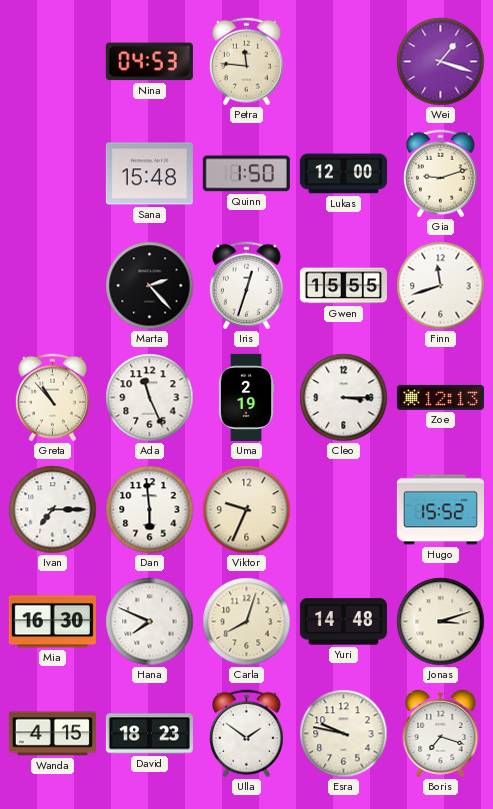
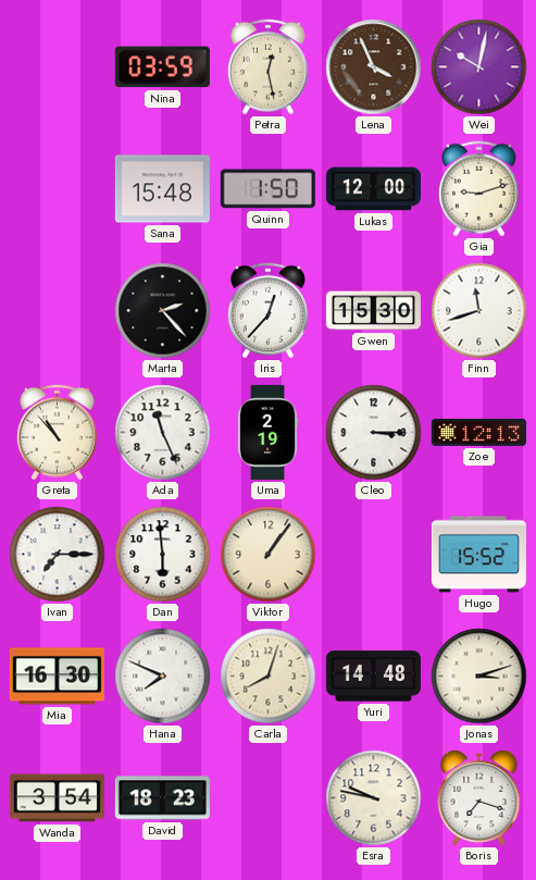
Nina: 04:53 -> 03:59
Petra: 11:46 -> 12:28
Lena: none -> 3:56
Wei: 1:18 -> 10:02
Iris: 12:33 -> 12:37
Gwen: 15:55 -> 15:30
Viktor: 9:34 -> 1:06
Wanda: 4:15 -> 3:54
Ulla: 1:51 -> none
